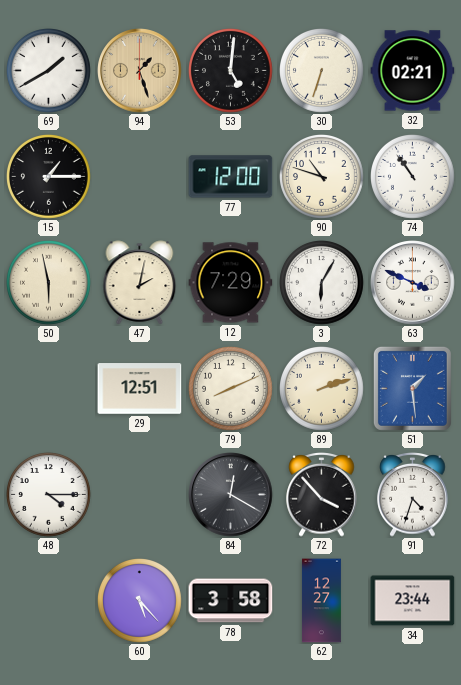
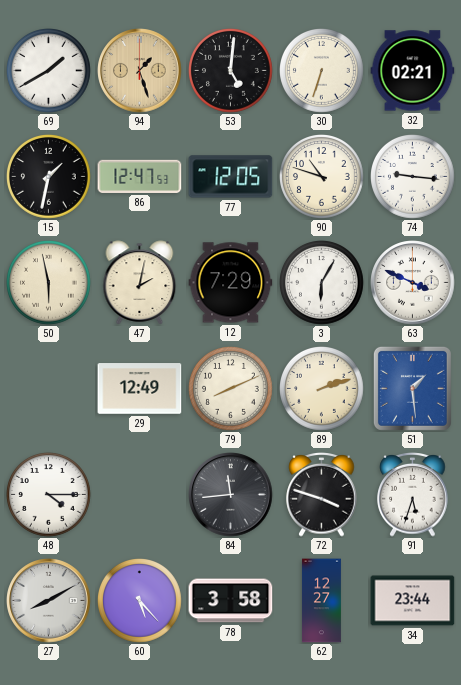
15: 1:15 -> 1:32
86: none -> 12:47
77: 12:00 -> 12:05
74: 10:54 -> 9:16
29: 12:51 -> 12:49
84: 12:20 -> 11:44
72: 3:53 -> 3:48
91: 4:33 -> 5:33
27: none -> 8:10
